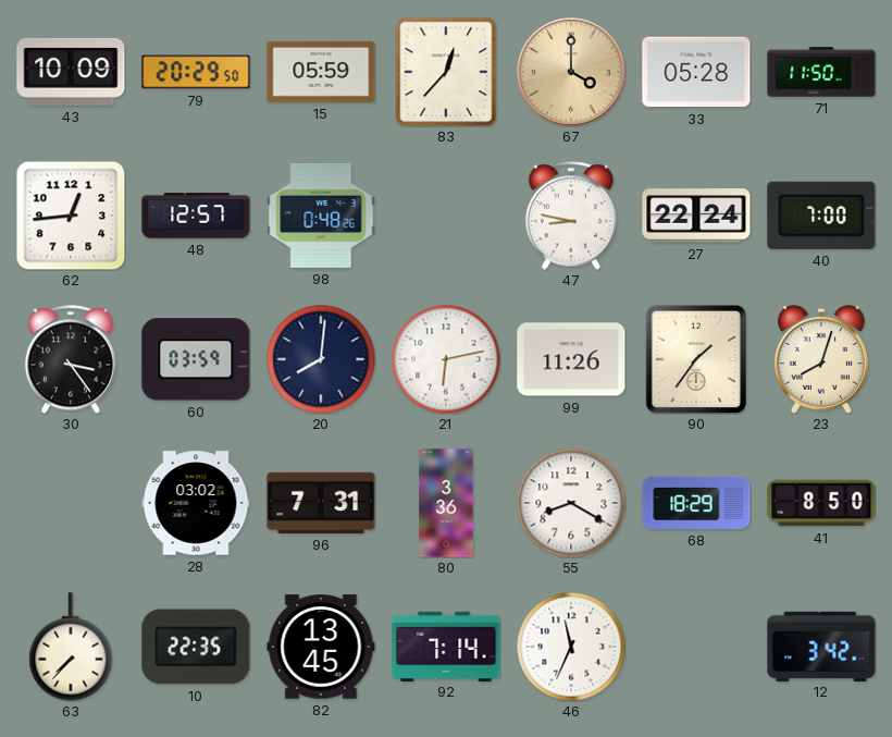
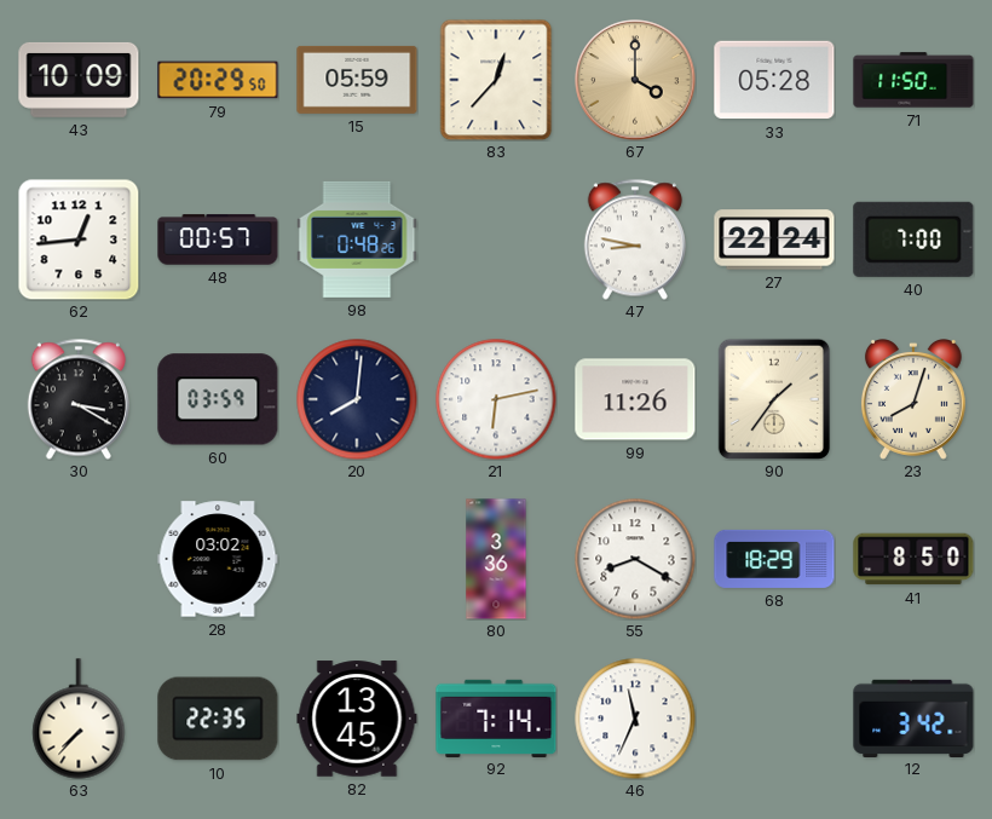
48: 12:57 -> 00:57
30: 3:24 -> 3:20
96: 7:31 -> none
